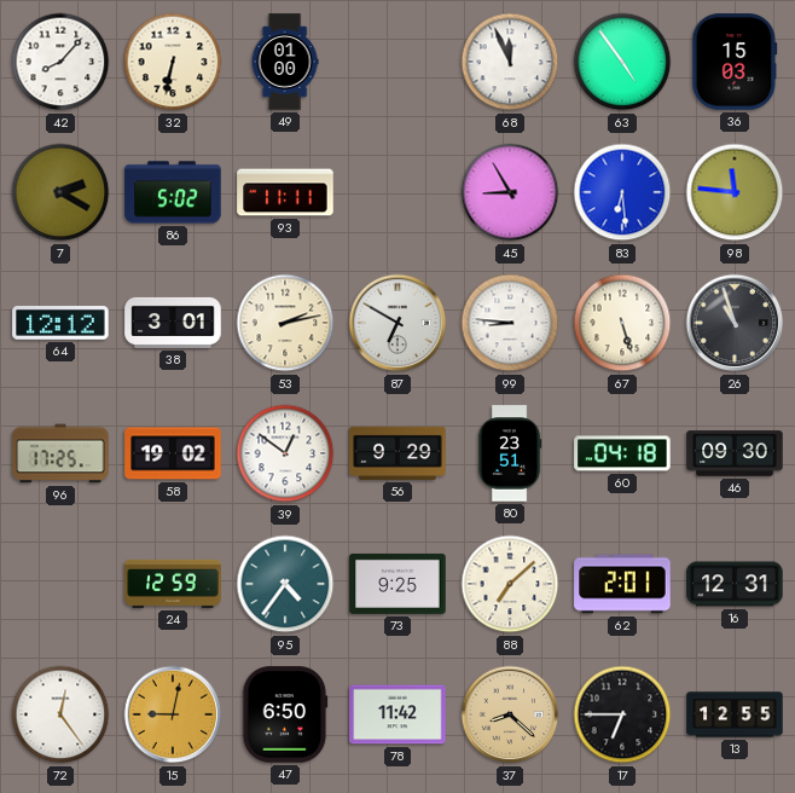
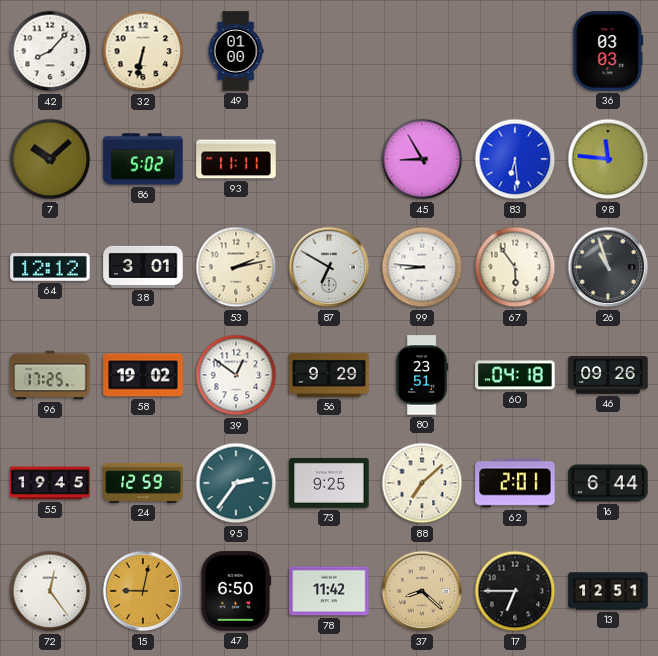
68: 11:56 -> none
63: 4:54 -> none
36: 15:03 -> 03:03
7: 2:20 -> 10:08
67: 5:27 -> 5:54
46: 09:30 -> 09:26
55: none -> 19:45
95: 4:36 -> 2:36
16: 12:31 -> 6:44
13: 12:55 -> 12:51
